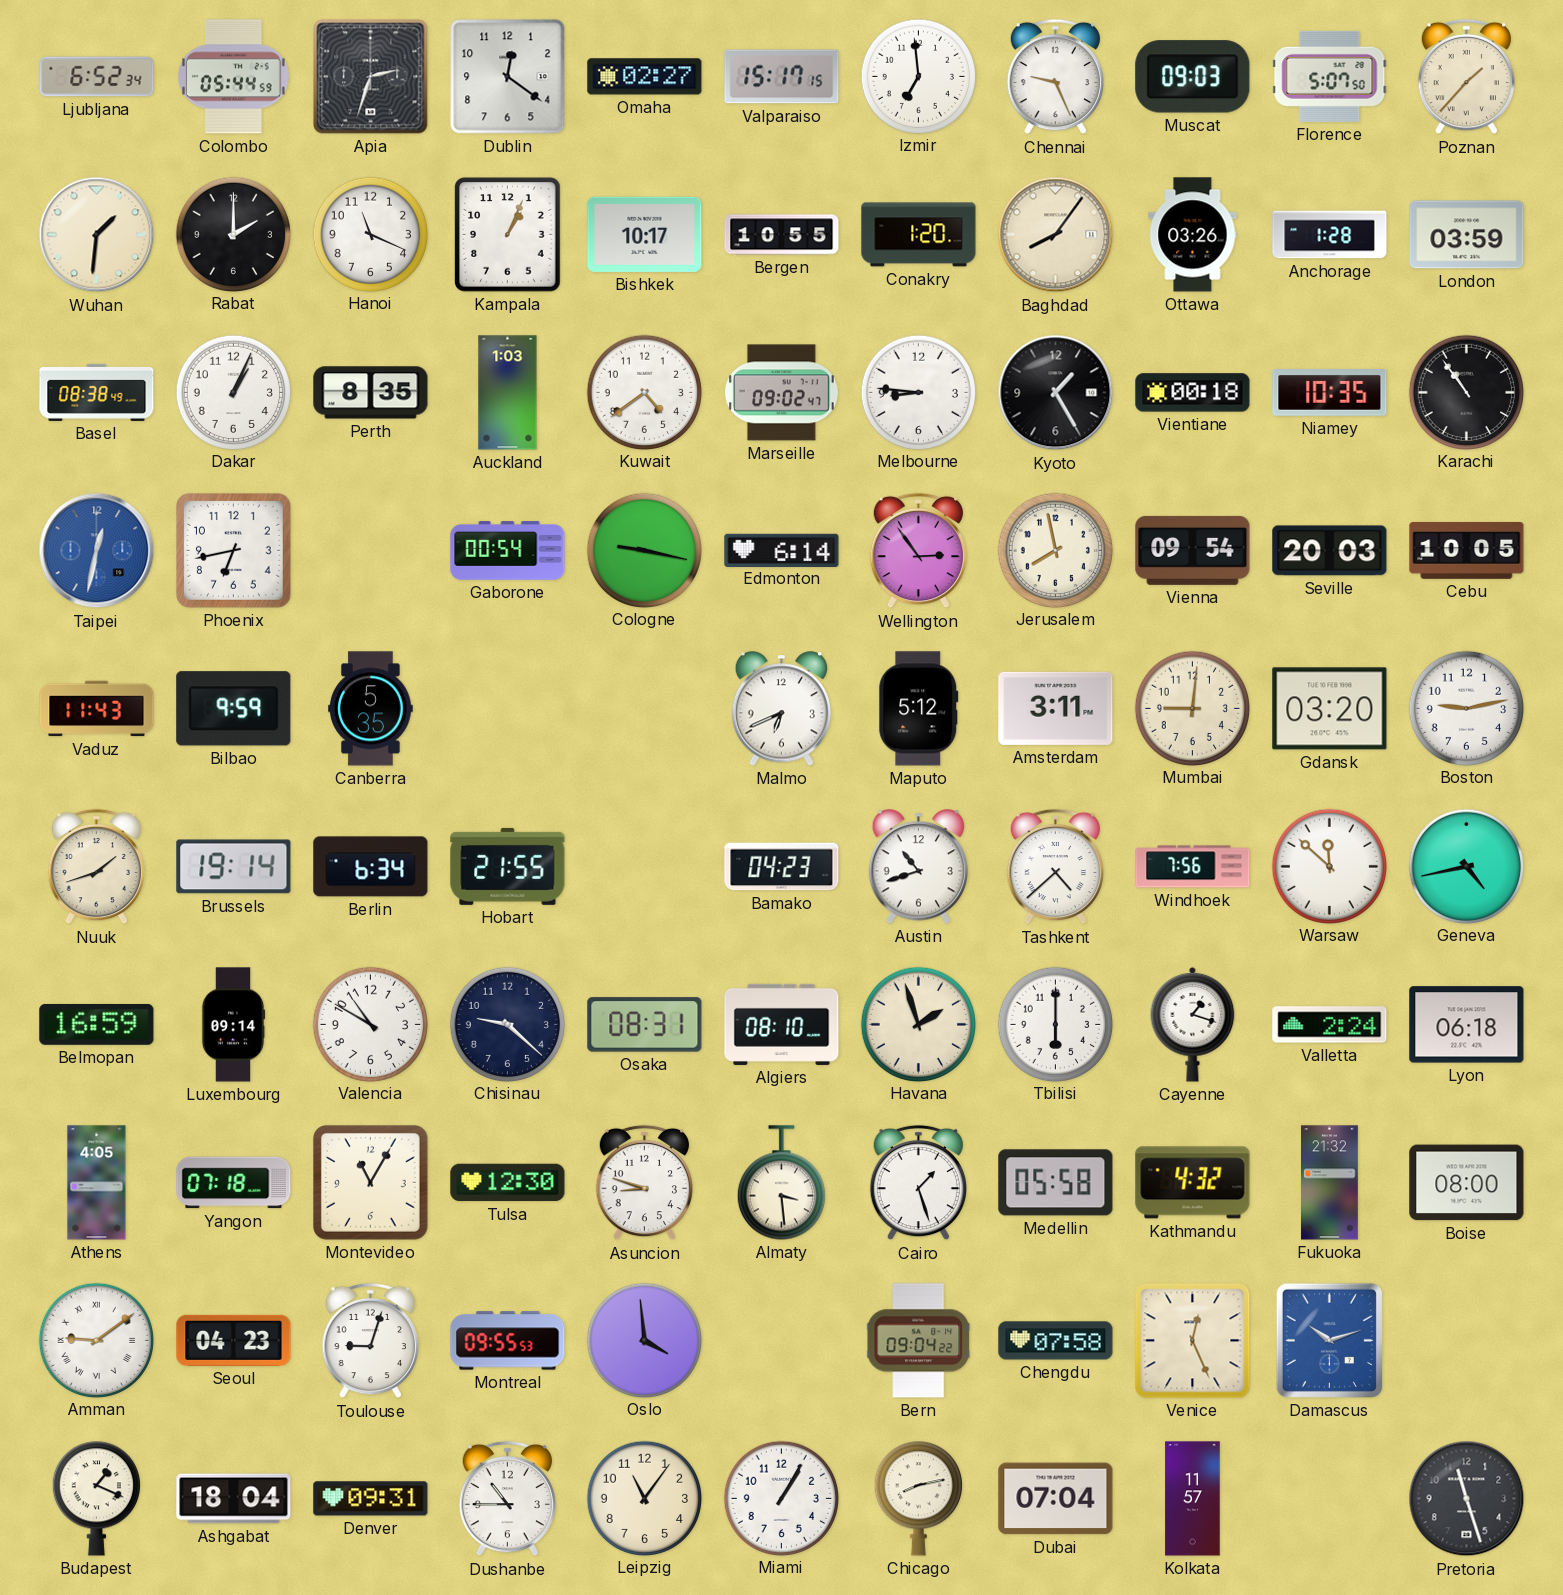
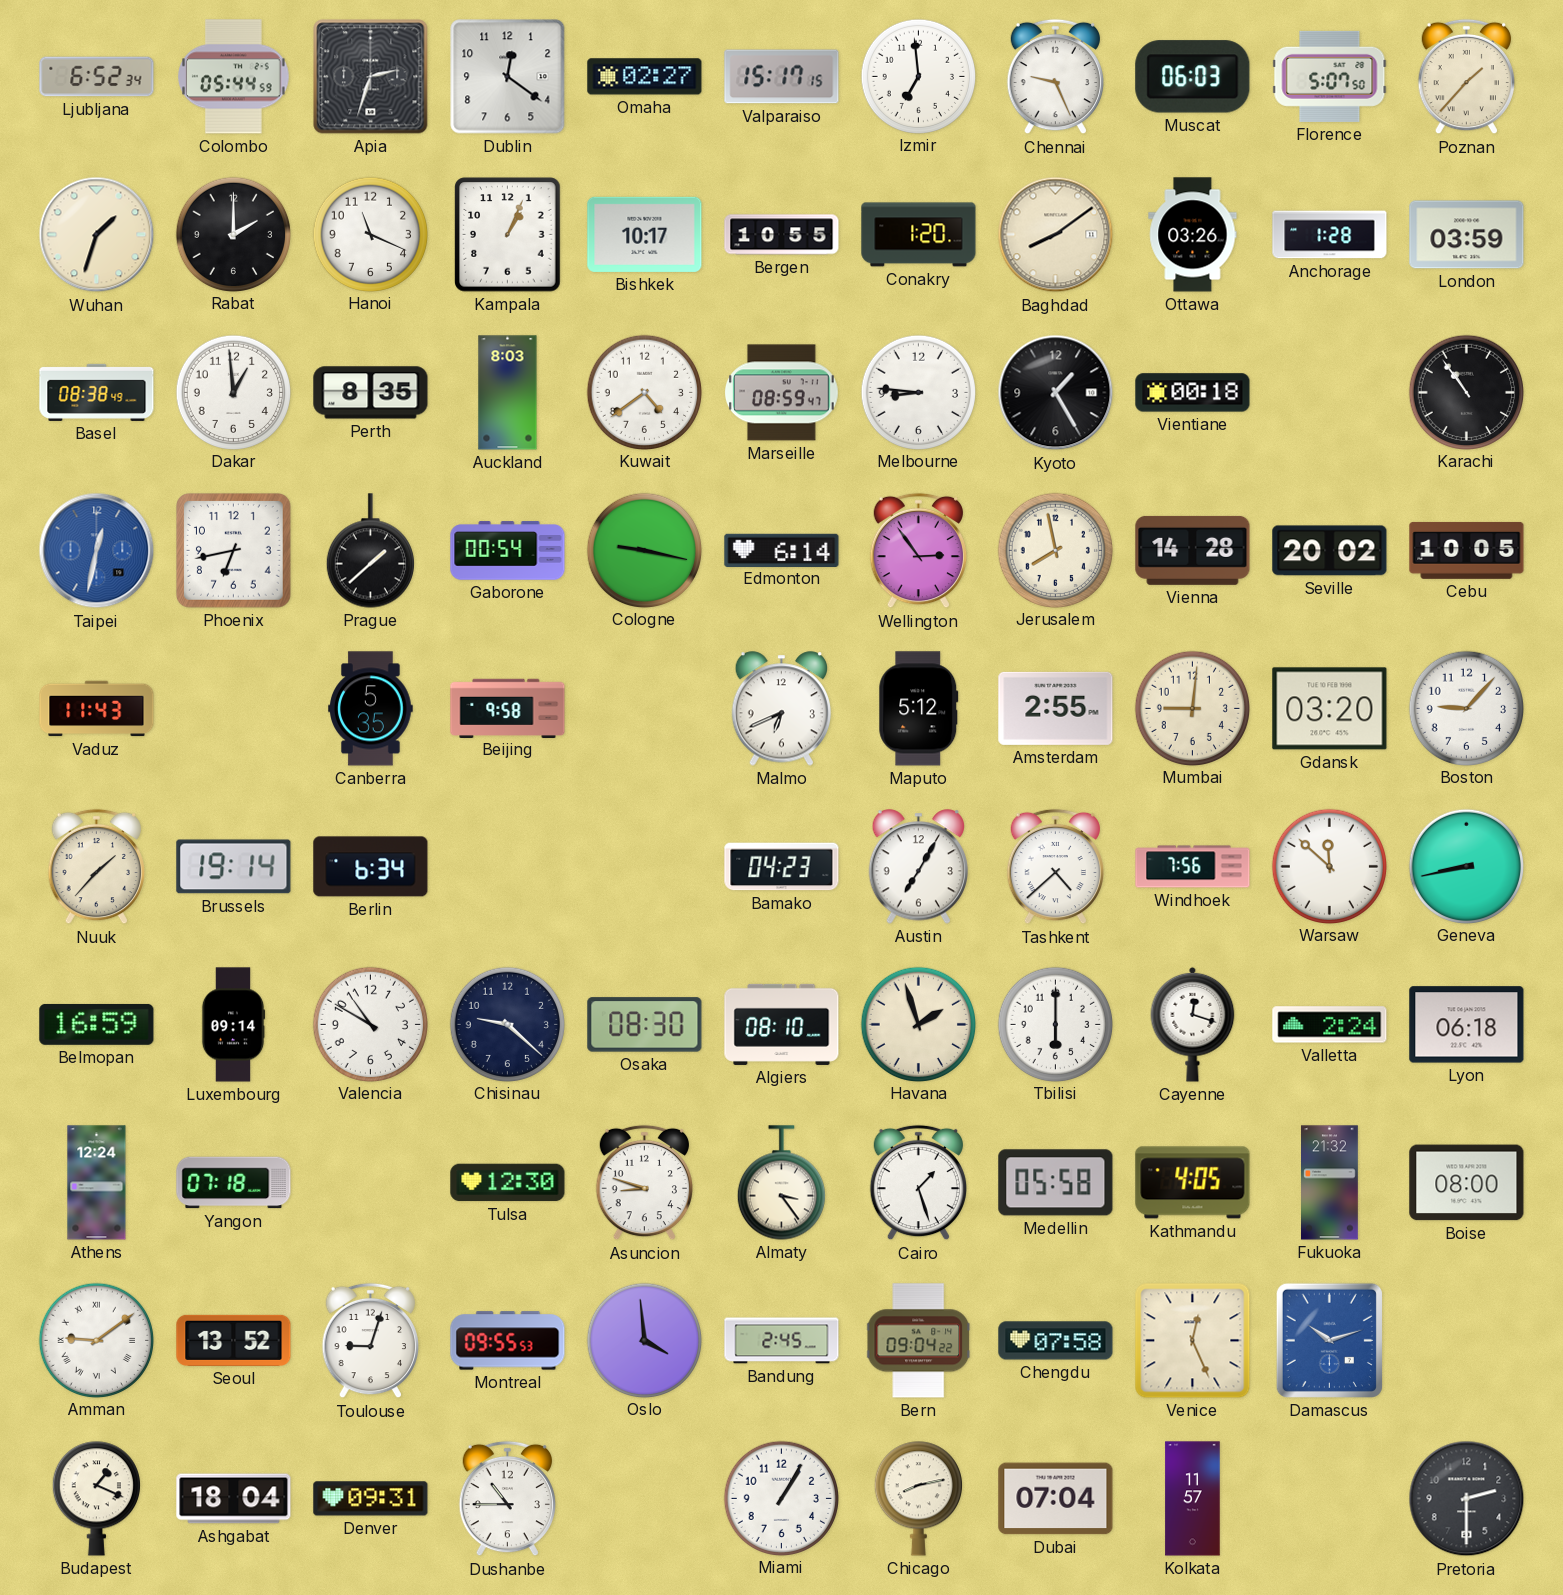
Muscat: 09:03 -> 06:03
Wuhan: 1:31 -> 1:33
Baghdad: 8:06 -> 8:09
Dakar: 1:04 -> 12:59
Auckland: 1:03 -> 8:03
Marseille: 09:02 -> 08:59
Niamey: 10:35 -> none
Prague: none -> 1:38
Vienna: 09:54 -> 14:28
Seville: 20:03 -> 20:02
Bilbao: 9:59 -> none
Beijing: none -> 9:58
Amsterdam: 3:11 -> 2:55
Boston: 9:13 -> 9:07
Nuuk: 1:42 -> 1:37
Hobart: 21:55 -> none
Austin: 10:42 -> 7:05
Geneva: 4:43 -> 8:43
Osaka: 08:31 -> 08:30
Cayenne: 1:18 -> 12:18
Athens: 4:05 -> 12:24
Montevideo: 11:05 -> none
Almaty: 3:29 -> 3:24
Kathmandu: 4:32 -> 4:05
Seoul: 04:23 -> 13:52
Bandung: none -> 2:45
Leipzig: 11:06 -> none
Pretoria: 11:27 -> 2:30
